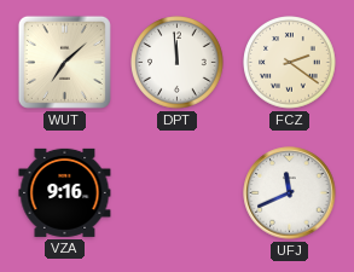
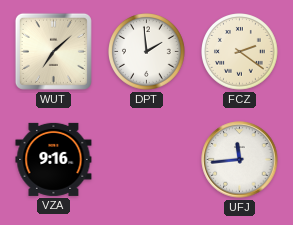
DPT: 11:59 -> 1:59
UFJ: 11:41 -> 11:44
